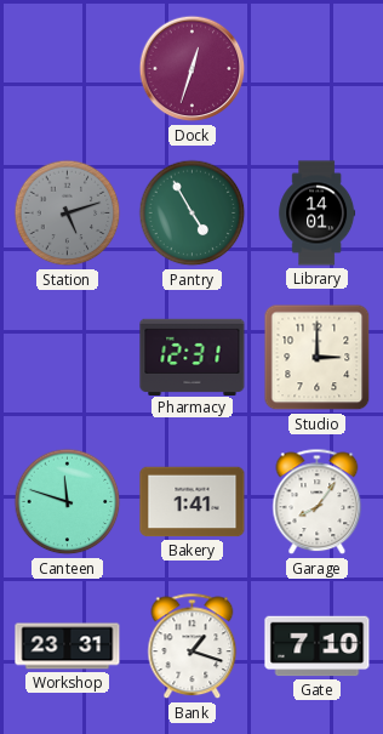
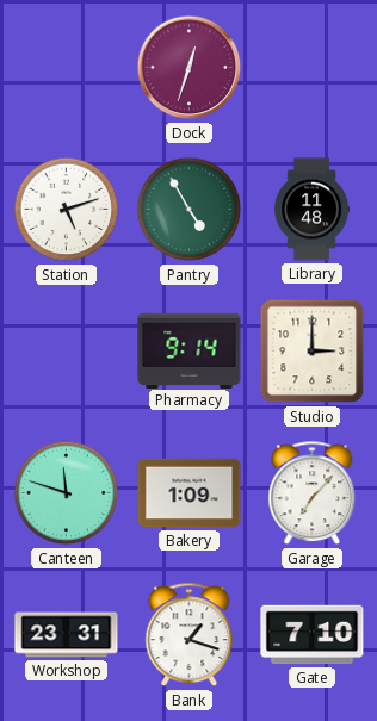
Station dial: grey -> white
Library: 14:01 -> 11:48
Pharmacy: 12:31 -> 9:14
Bakery: 1:41 -> 1:09
Garage: 8:06 -> 7:07
